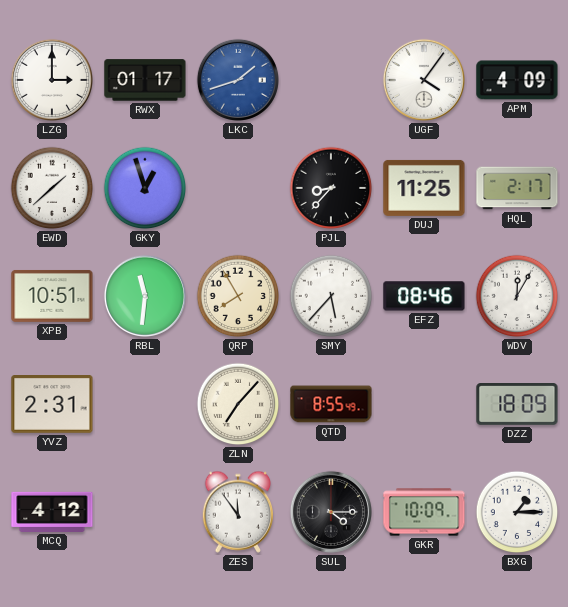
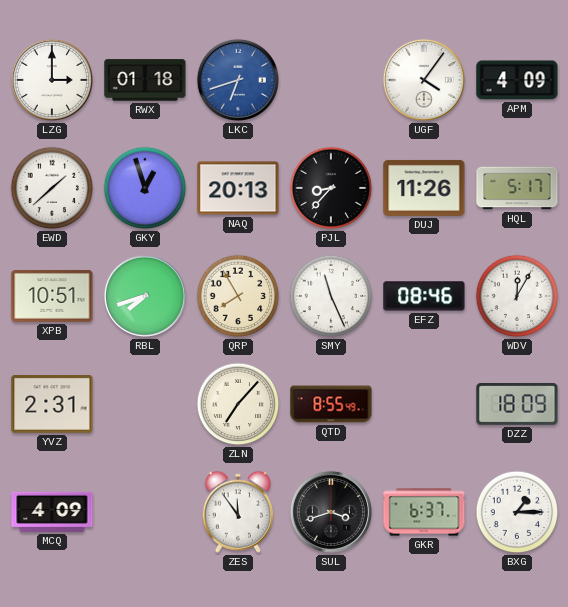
RWX: 01:17 -> 01:18
LKC: 1:42 -> 6:42
NAQ: none -> 20:13
DUJ: 11:25 -> 11:26
HQL: 2:17 -> 5:17
RBL: 11:31 -> 7:42
SMY: 5:37 -> 11:26
MCQ: 4:12 -> 4:09
SUL: 4:15 -> 3:42
GKR: 10:09 -> 6:37
